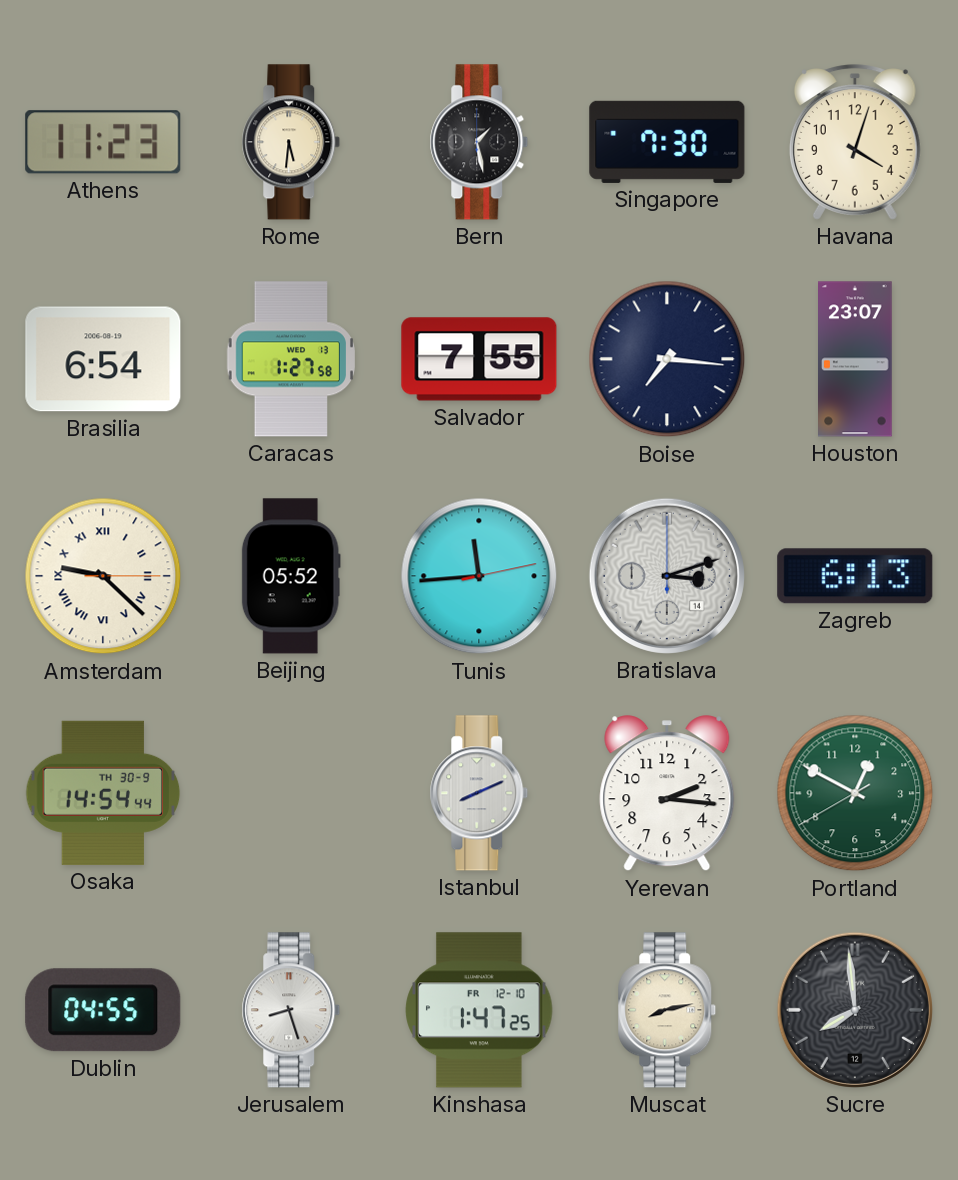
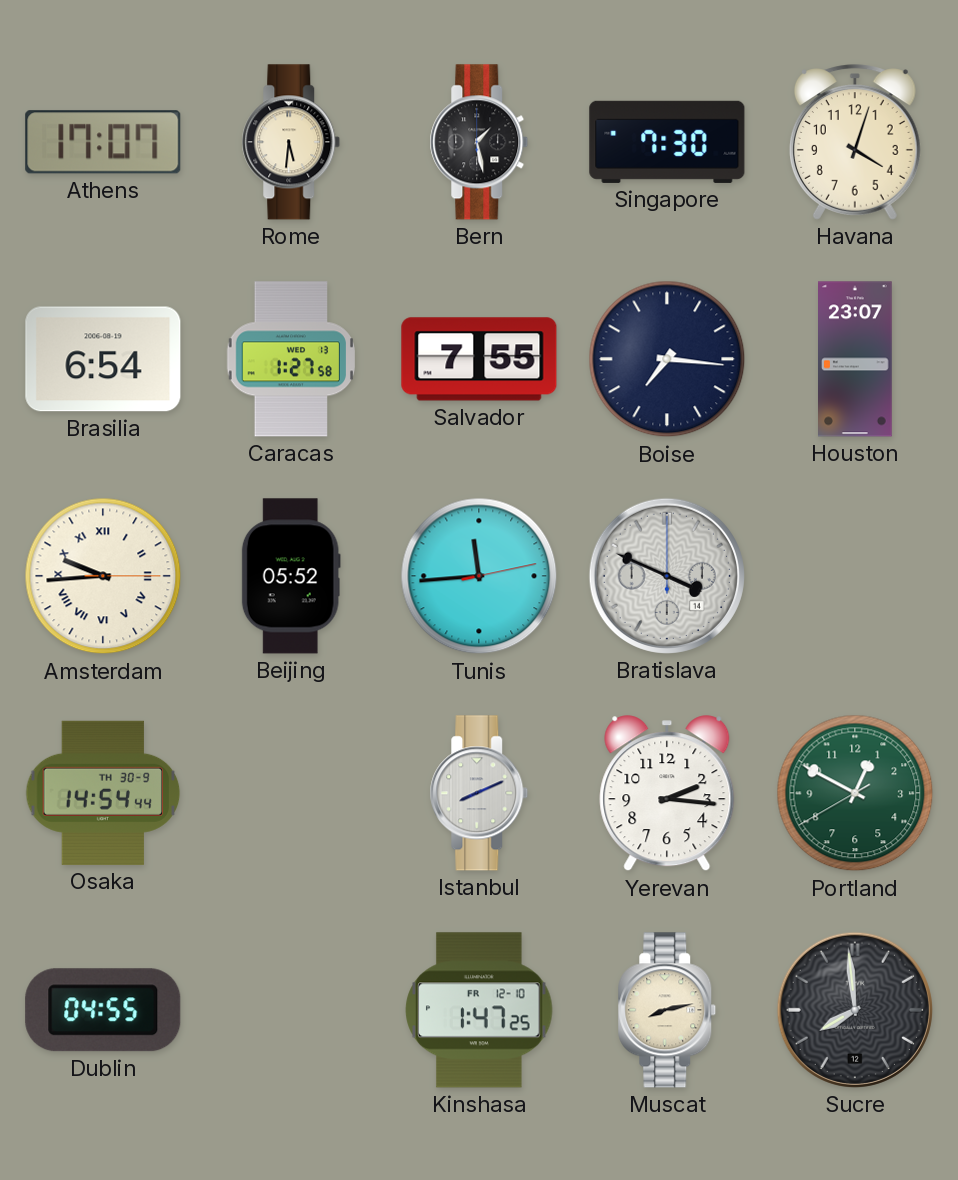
Athens: 11:23 -> 17:07
Amsterdam: 9:22 -> 9:44
Bratislava: 3:12 -> 3:49
Zagreb: 6:13 -> none
Jerusalem: 8:27 -> none
